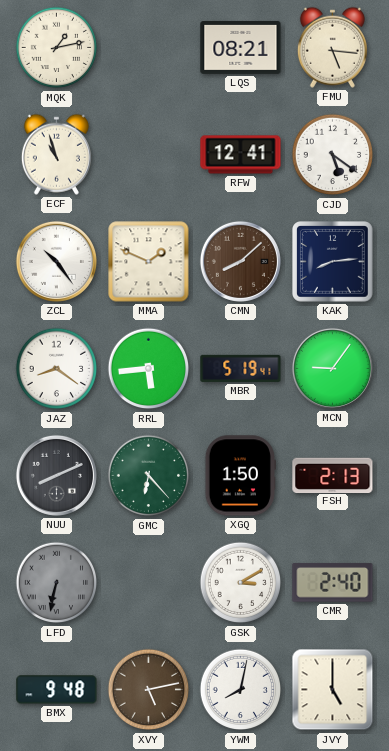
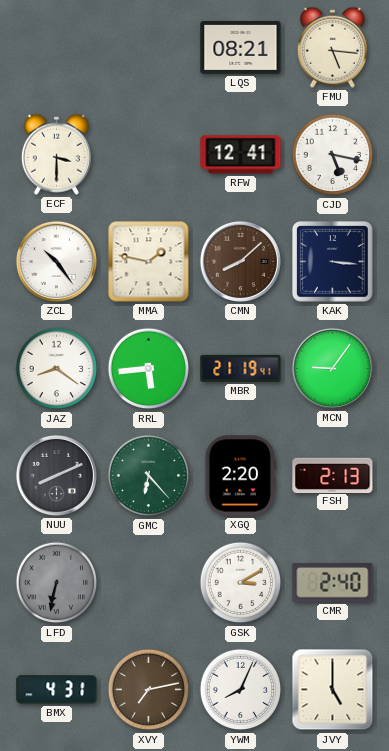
MQK: 1:13 -> none
ECF: 10:57 -> 3:30
CJD: 5:21 -> 5:17
MMA: 1:49 -> 1:47
KAK: 8:14 -> 3:16
MBR: 5:19 -> 21:19
XGQ: 1:50 -> 2:20
BMX: 9:48 -> 4:31
XVY: 5:13 -> 7:13
YWM: 8:02 -> 8:04
